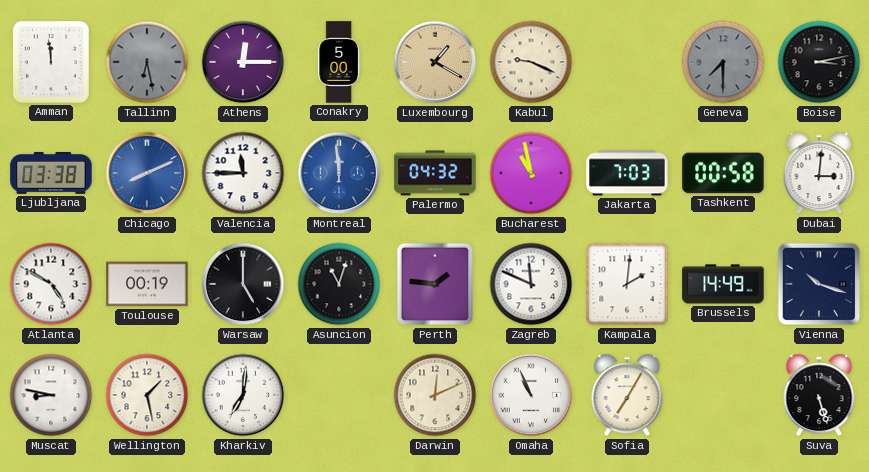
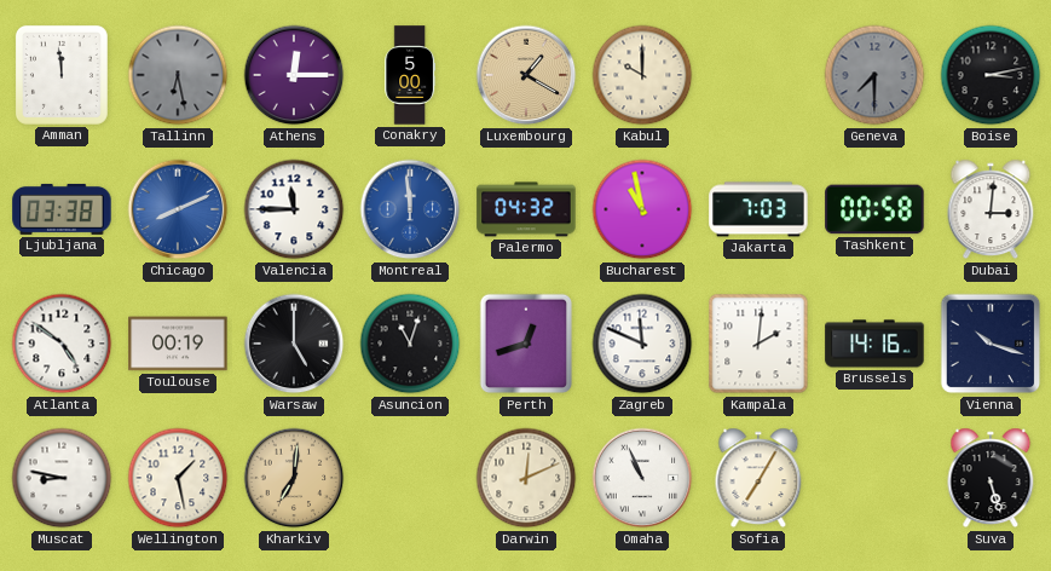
Kabul: 9:19 -> 10:00
Atlanta: 4:50 -> 4:51
Perth: 1:46 -> 12:42
Brussels: 14:49 -> 14:16
Kharkiv dial: white -> champagne
